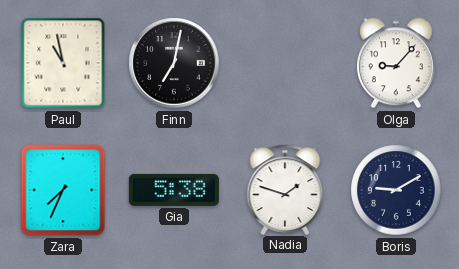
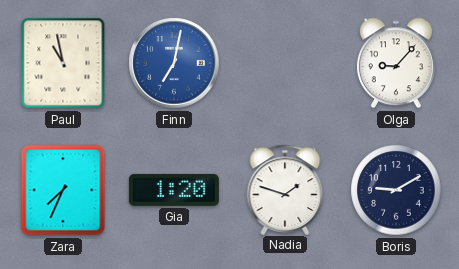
Finn dial: black -> blue
Gia: 5:38 -> 1:20
